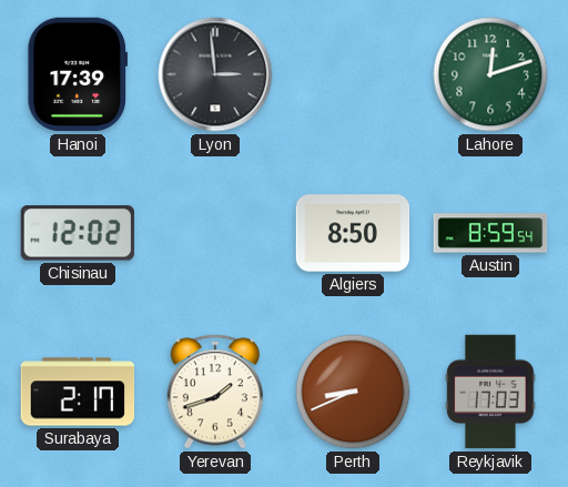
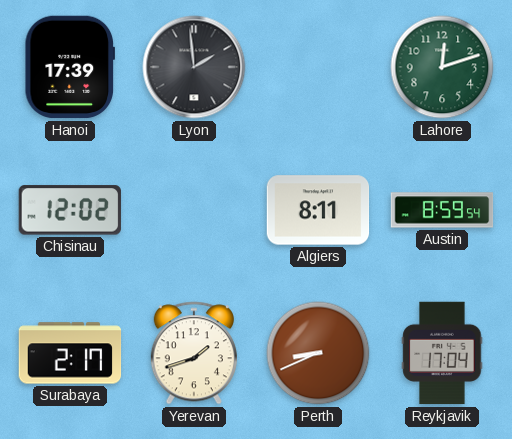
Lyon: 2:59 -> 1:59
Algiers: 8:50 -> 8:11
Reykjavik: 17:03 -> 17:04
